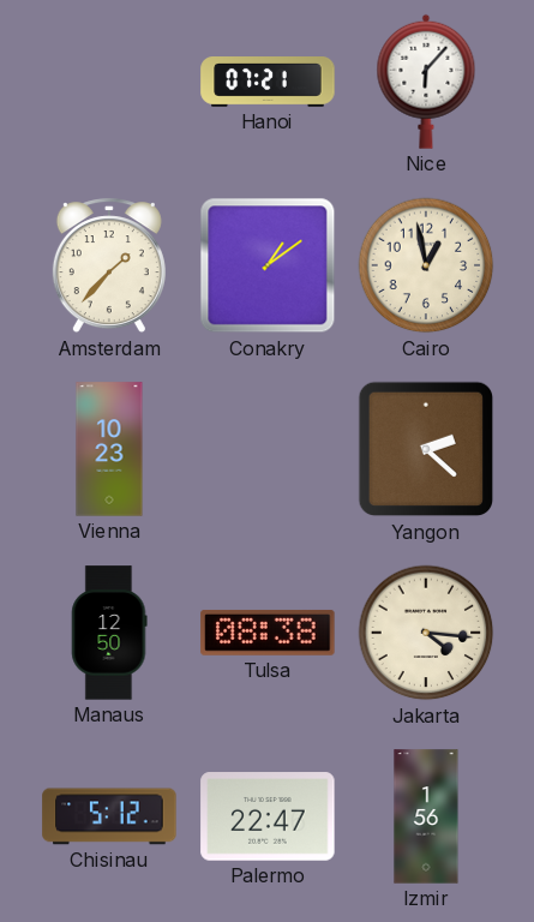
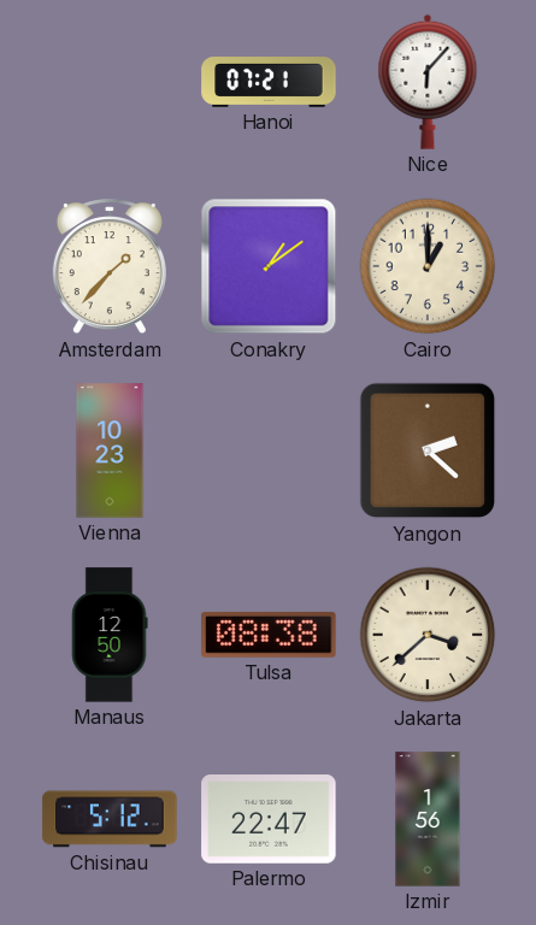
Cairo: 12:58 -> 1:00
Jakarta: 4:16 -> 3:38
